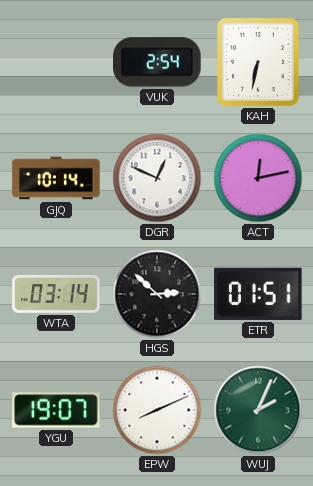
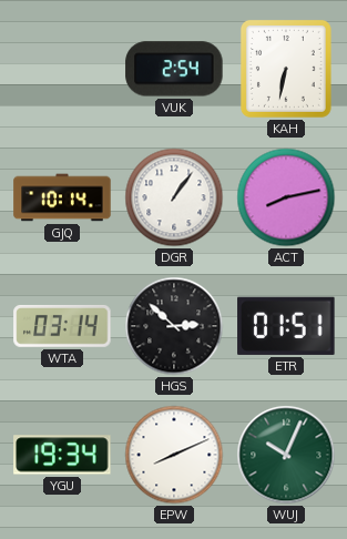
DGR: 12:49 -> 1:06
ACT: 12:13 -> 8:13
YGU: 19:07 -> 19:34
WUJ: 2:04 -> 10:04
